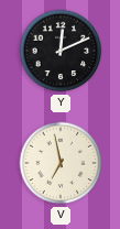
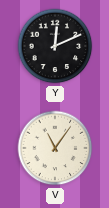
V: 6:58 -> 11:06
